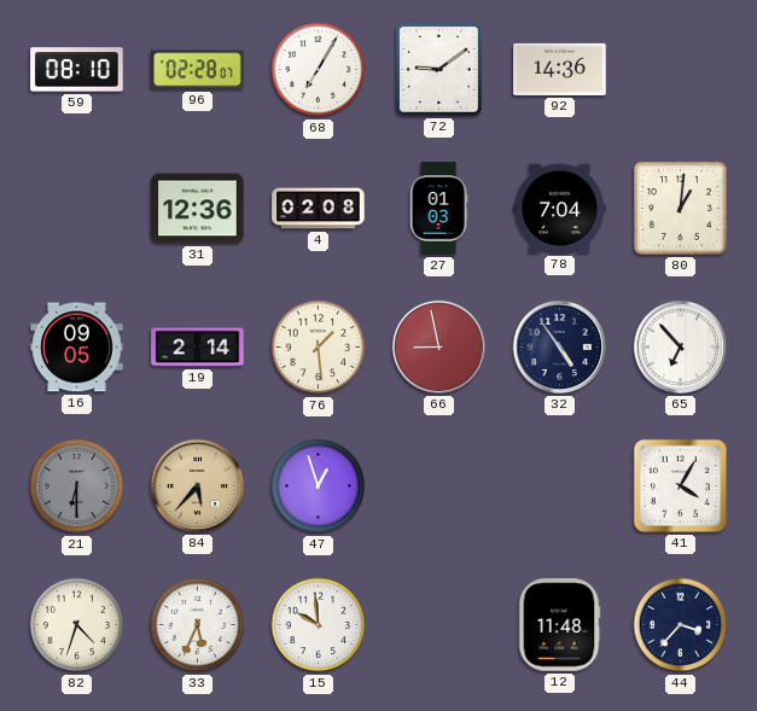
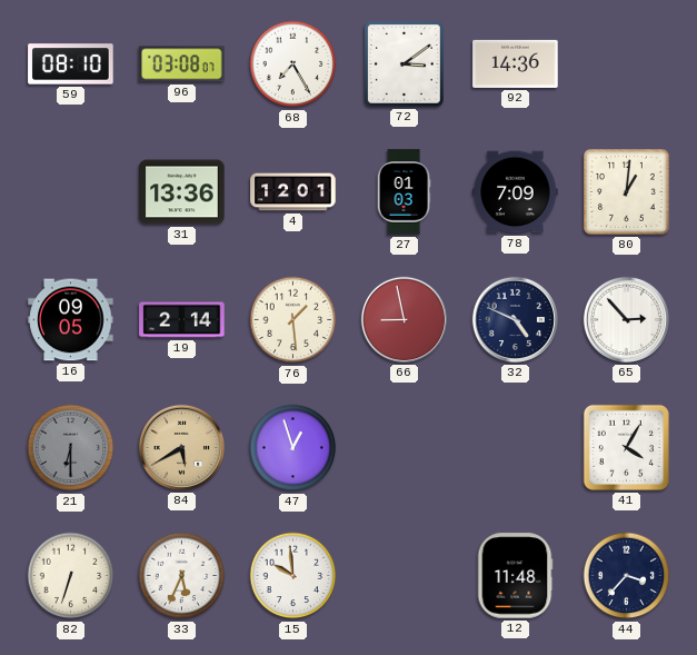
96: 02:28 -> 03:08
68: 7:05 -> 7:25
72: 9:09 -> 3:09
31: 12:36 -> 13:36
4: 02:08 -> 12:01
78: 7:04 -> 7:09
32: 4:54 -> 4:49
65: 6:53 -> 2:53
84: 5:37 -> 5:40
82: 4:33 -> 6:33
